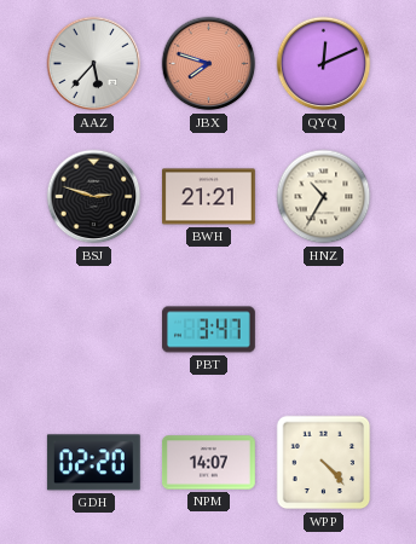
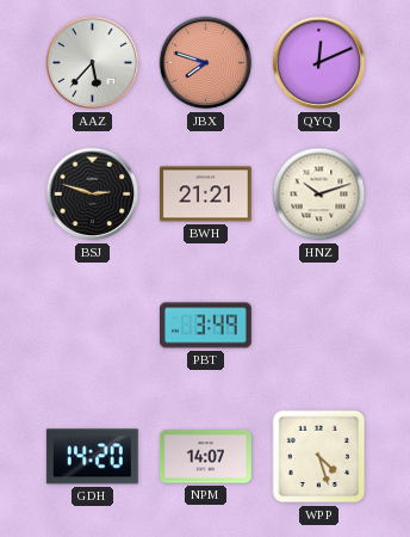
HNZ: 10:35 -> 10:12
PBT: 3:47 -> 3:49
GDH: 02:20 -> 14:20
WPP: 4:23 -> 4:27
